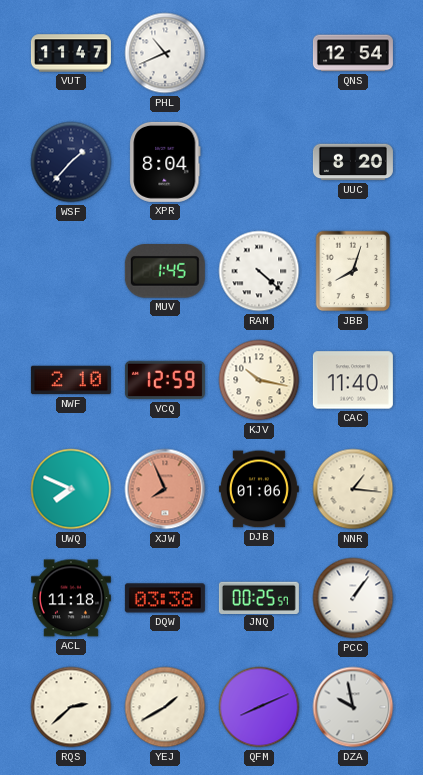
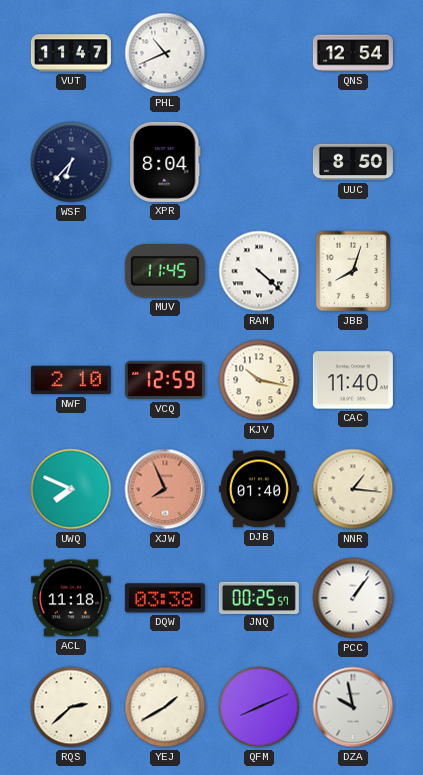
WSF: 1:37 -> 6:37
UUC: 8:20 -> 8:50
MUV: 1:45 -> 11:45
DJB: 01:06 -> 01:40
